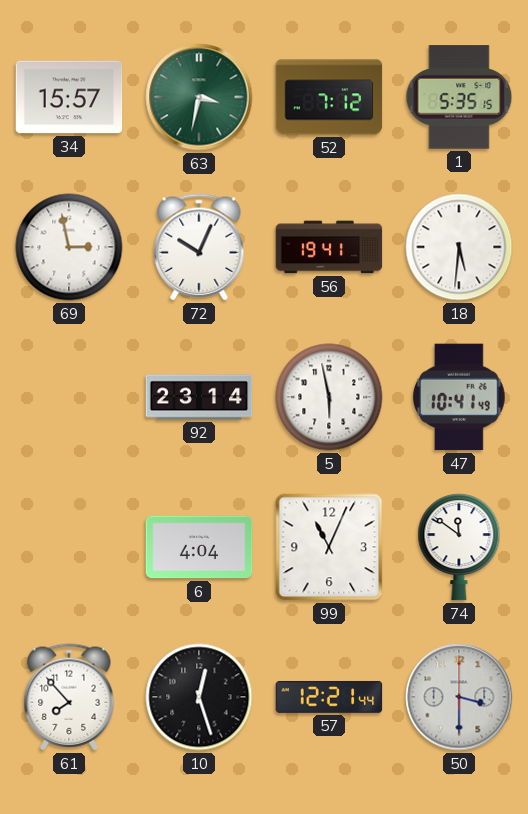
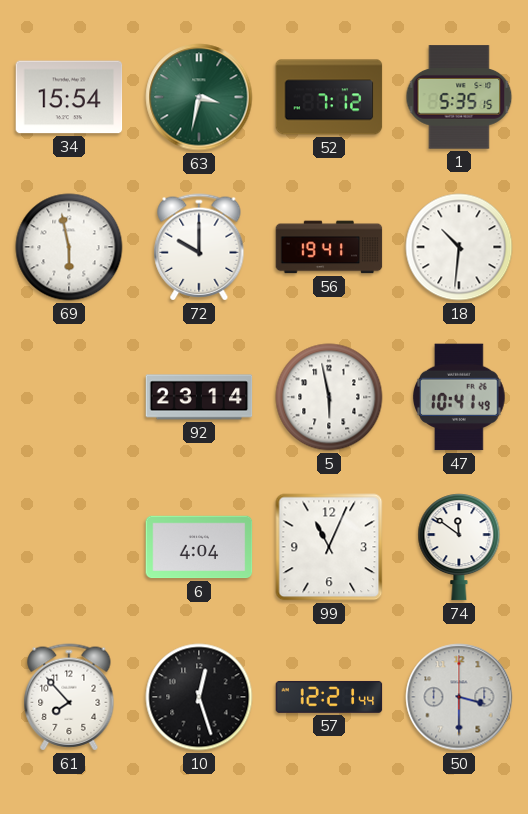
34: 15:57 -> 15:54
69: 2:58 -> 5:58
72: 10:04 -> 10:00
18: 5:31 -> 10:31
